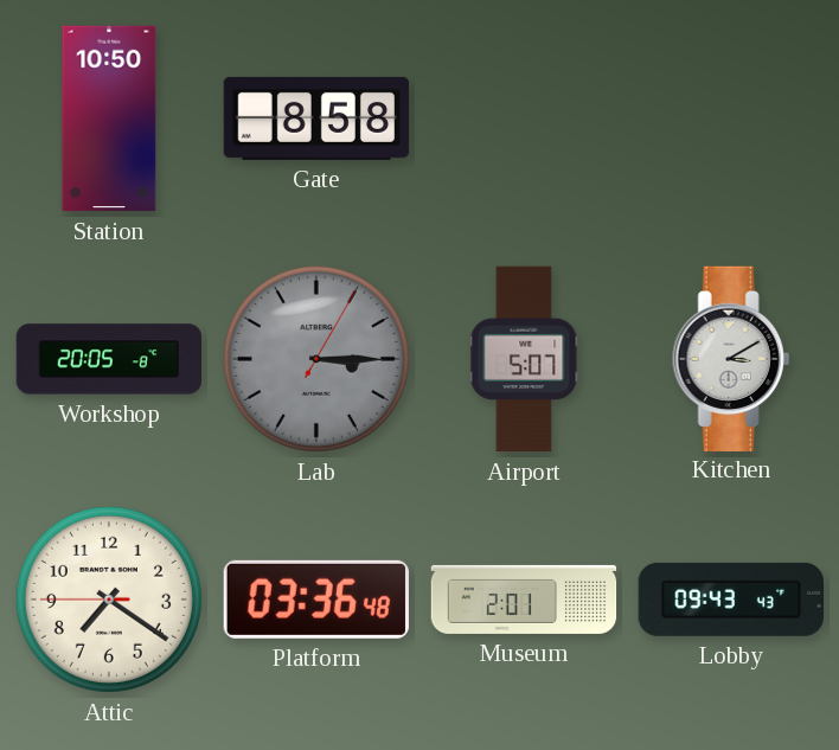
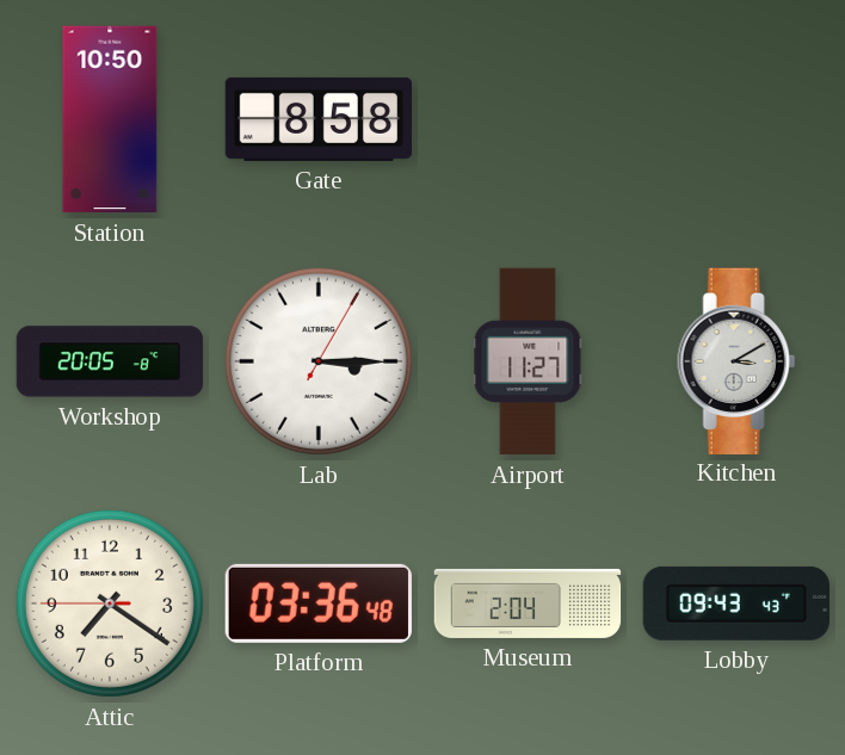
Lab dial: grey -> white
Airport: 5:07 -> 11:27
Museum: 2:01 -> 2:04
